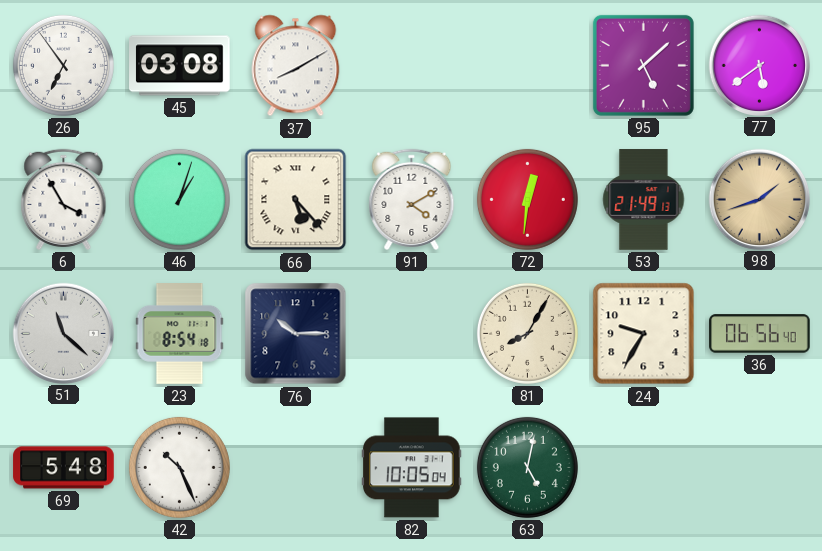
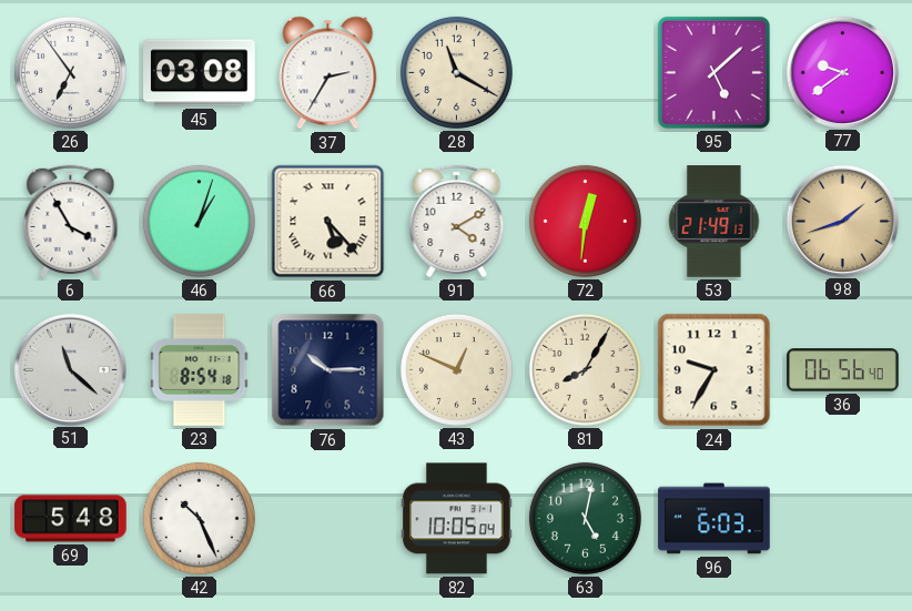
37: 8:10 -> 2:35
28: none -> 11:20
77: 5:39 -> 9:39
43: none -> 12:49
96: none -> 6:03
